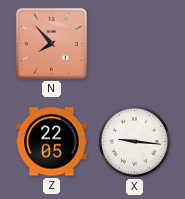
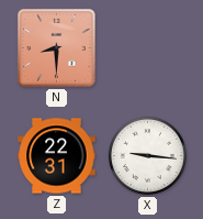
N: 7:53 -> 8:30
Z: 22:05 -> 22:31
